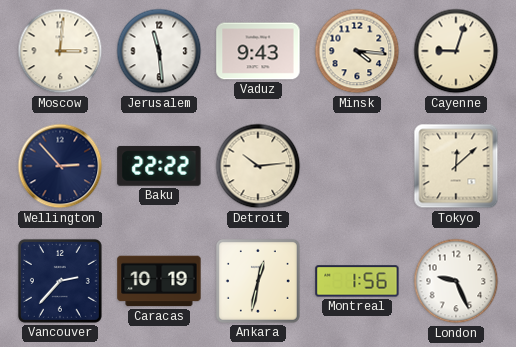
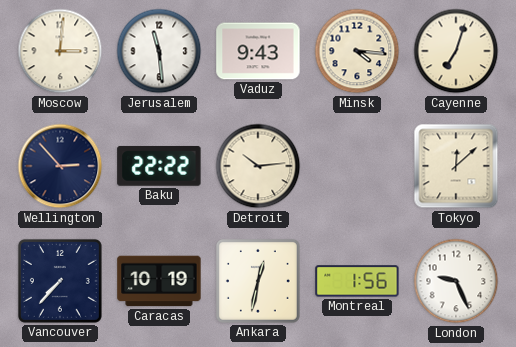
Cayenne: 9:03 -> 7:03
Vancouver: 2:37 -> 7:37
